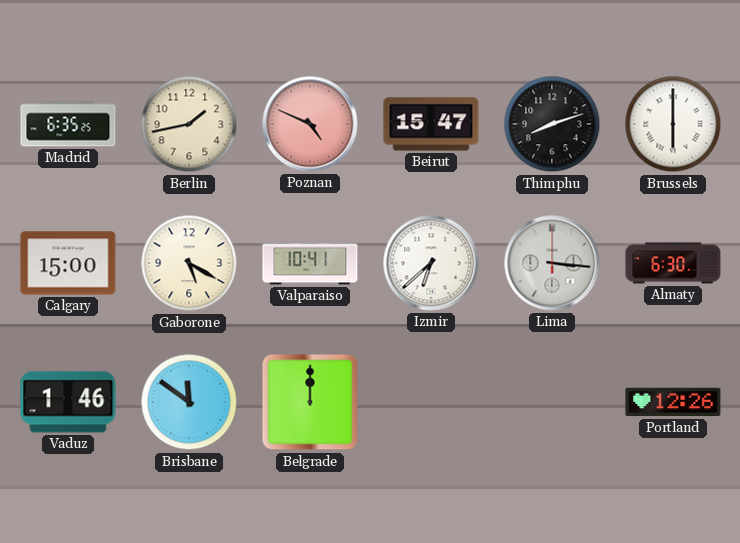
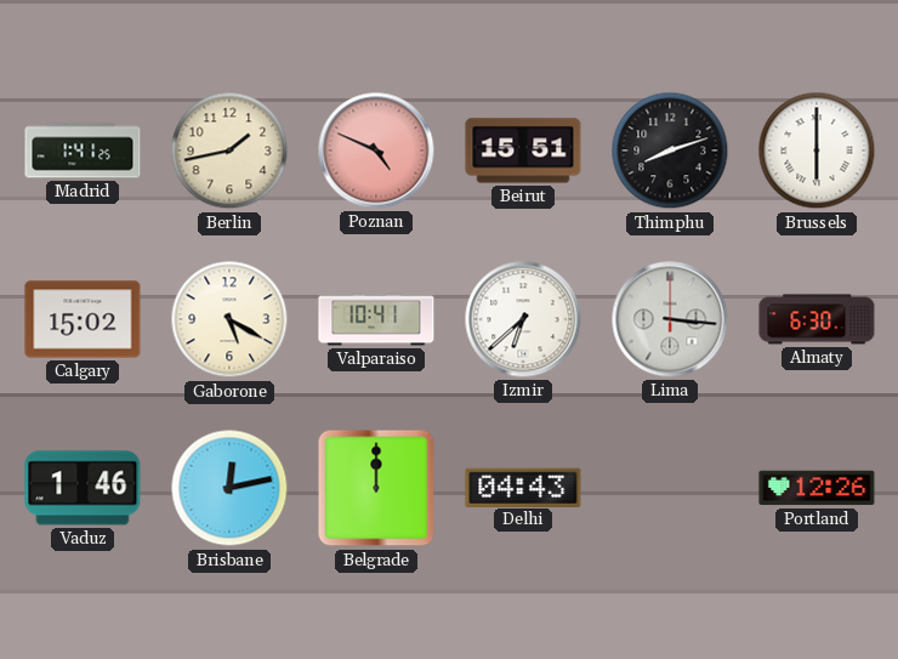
Madrid: 6:35 -> 1:41
Beirut: 15:47 -> 15:51
Calgary: 15:00 -> 15:02
Brisbane: 11:51 -> 12:13
Delhi: none -> 04:43
